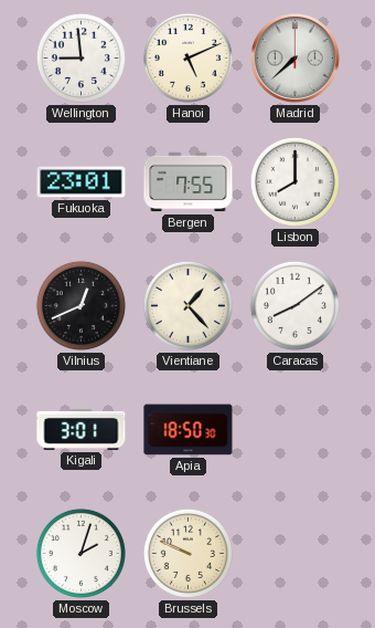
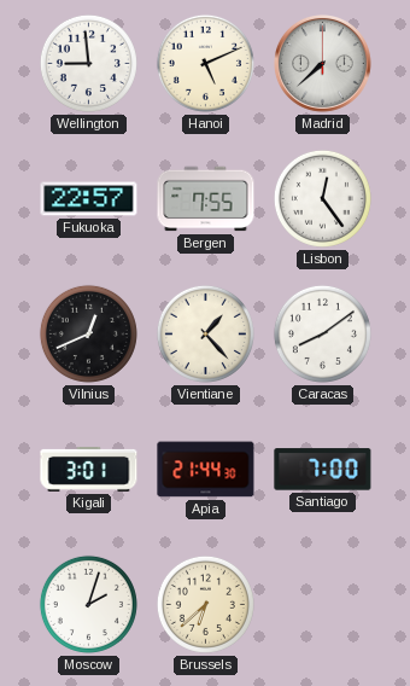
Fukuoka: 23:01 -> 22:57
Lisbon: 8:00 -> 12:24
Apia: 18:50 -> 21:44
Santiago: none -> 7:00
Brussels: 9:49 -> 6:38
